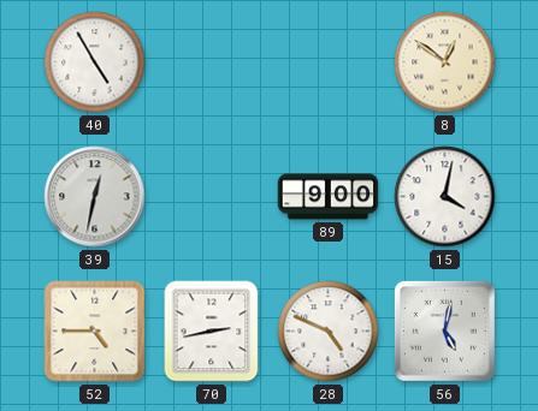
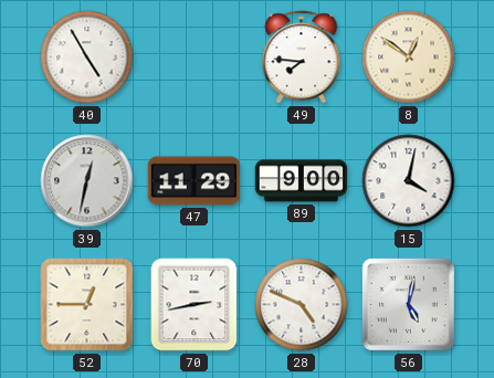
49: none -> 7:46
47: none -> 11:29
52: 4:45 -> 12:45
